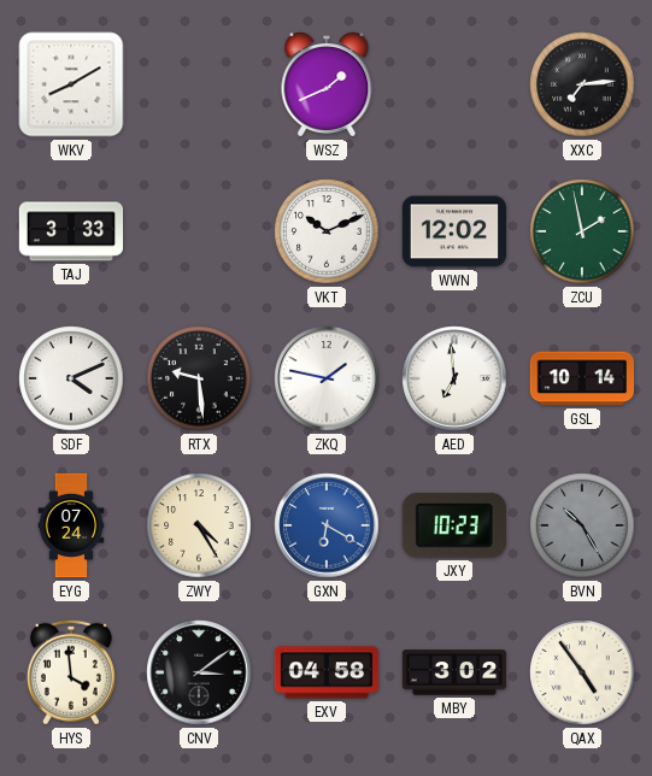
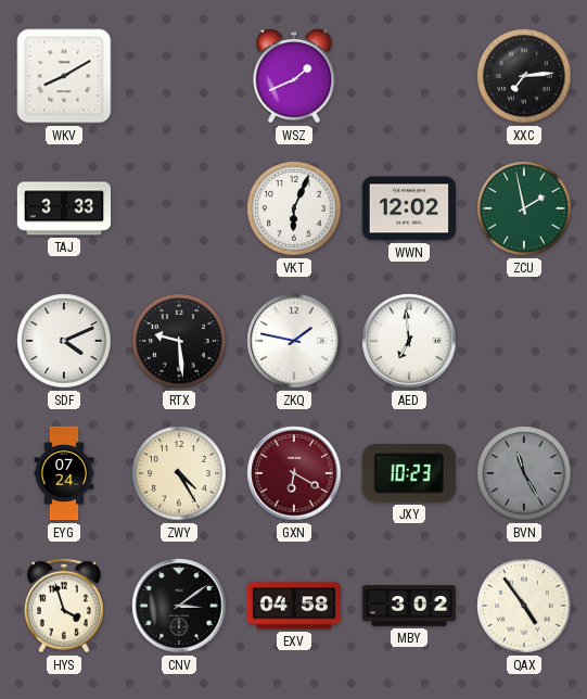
VKT: 10:11 -> 6:04
GSL: 10:14 -> none
GXN dial: blue -> burgundy
BVN: 10:25 -> 11:25
HYS: 3:59 -> 3:57
